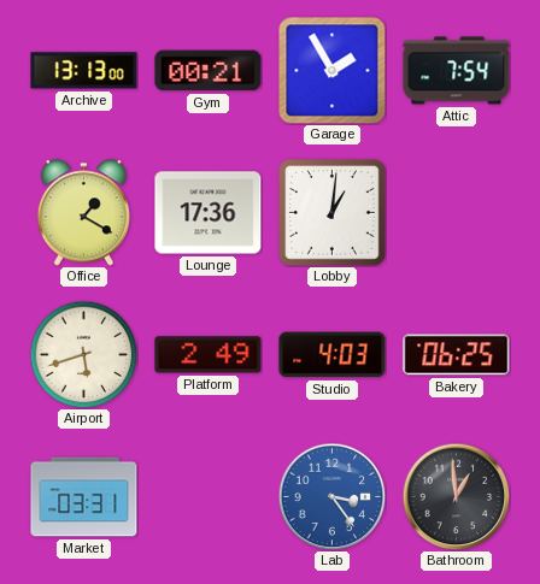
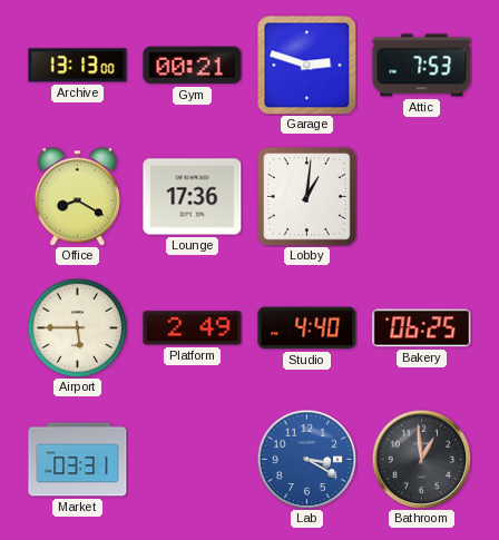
Garage: 1:55 -> 2:48
Attic: 7:54 -> 7:53
Office: 1:20 -> 8:20
Airport: 5:42 -> 5:45
Studio: 4:03 -> 4:40
Lab: 3:24 -> 3:20
